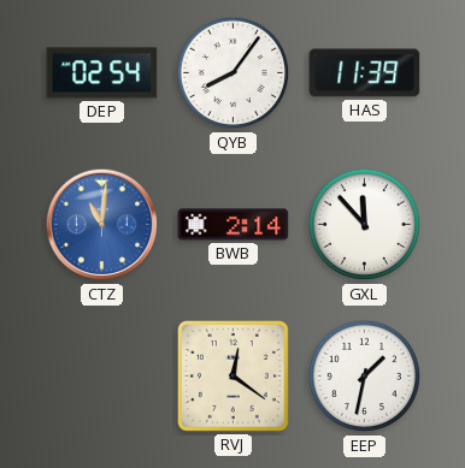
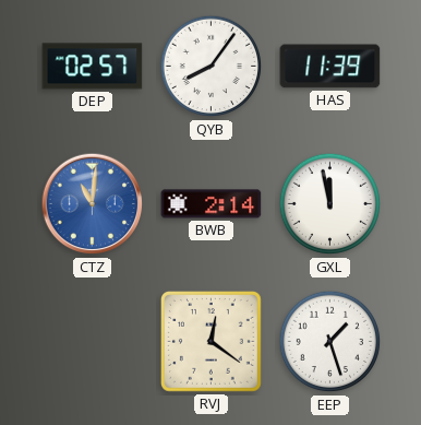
DEP: 02:54 -> 02:57
GXL: 11:53 -> 11:58
EEP: 1:32 -> 1:27
